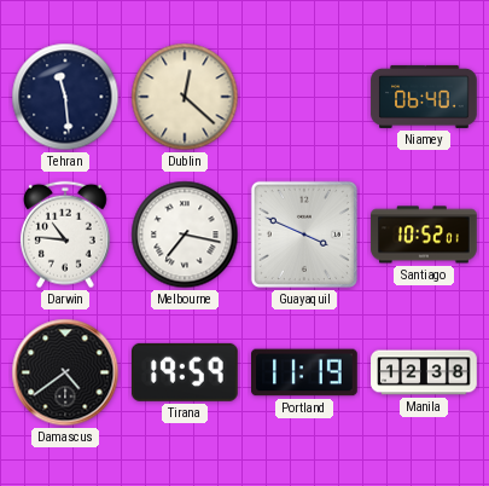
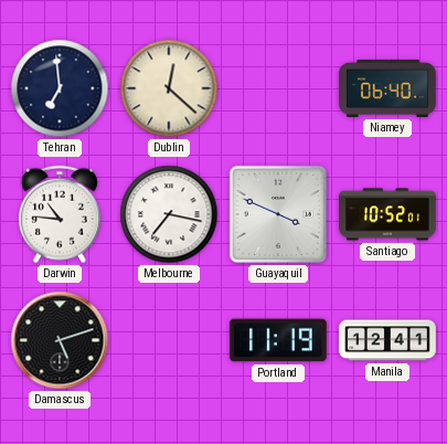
Tehran: 11:29 -> 6:59
Damascus: 4:39 -> 5:12
Tirana: 19:59 -> none
Manila: 12:38 -> 12:41
